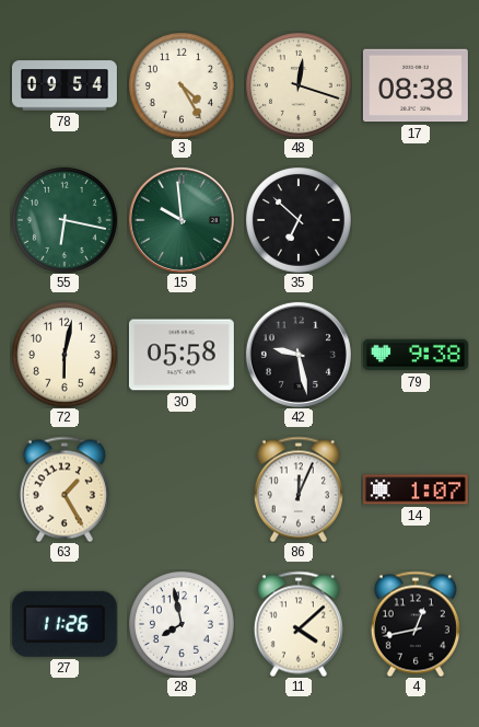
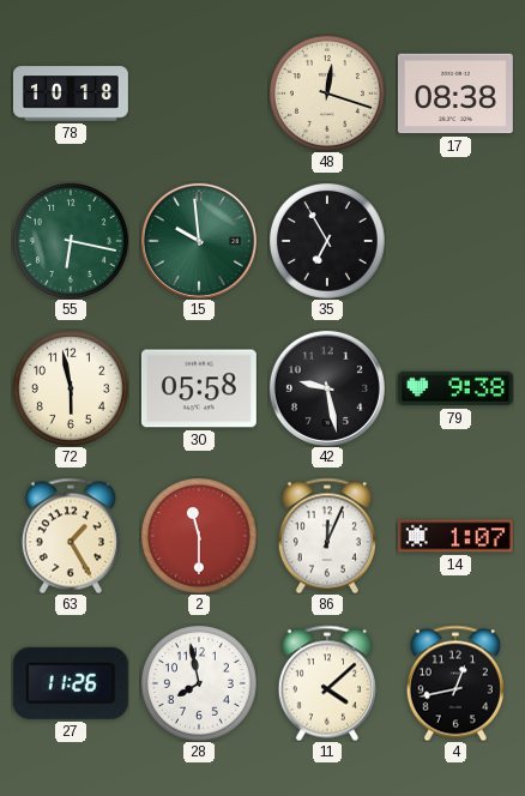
78: 09:54 -> 10:18
3: 4:25 -> none
35: 6:52 -> 6:55
72: 6:02 -> 5:58
2: none -> 11:30
